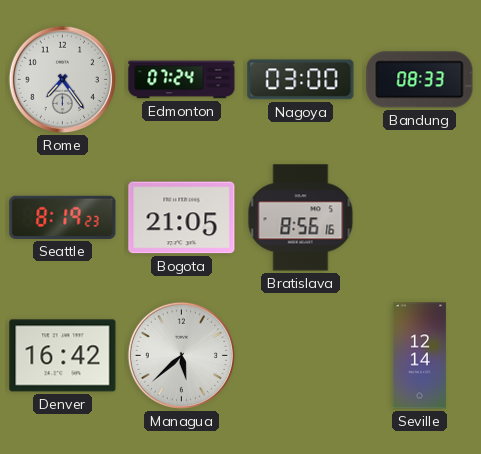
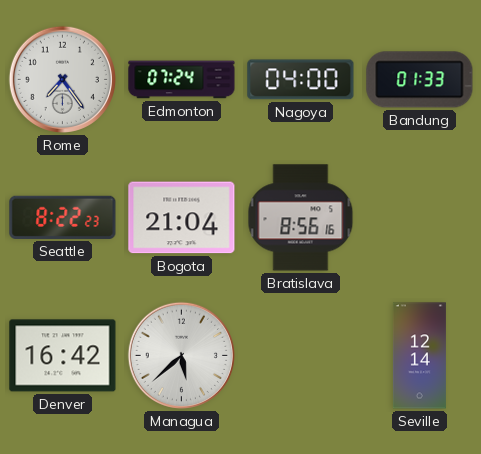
Nagoya: 03:00 -> 04:00
Bandung: 08:33 -> 01:33
Seattle: 8:19 -> 8:22
Bogota: 21:05 -> 21:04
